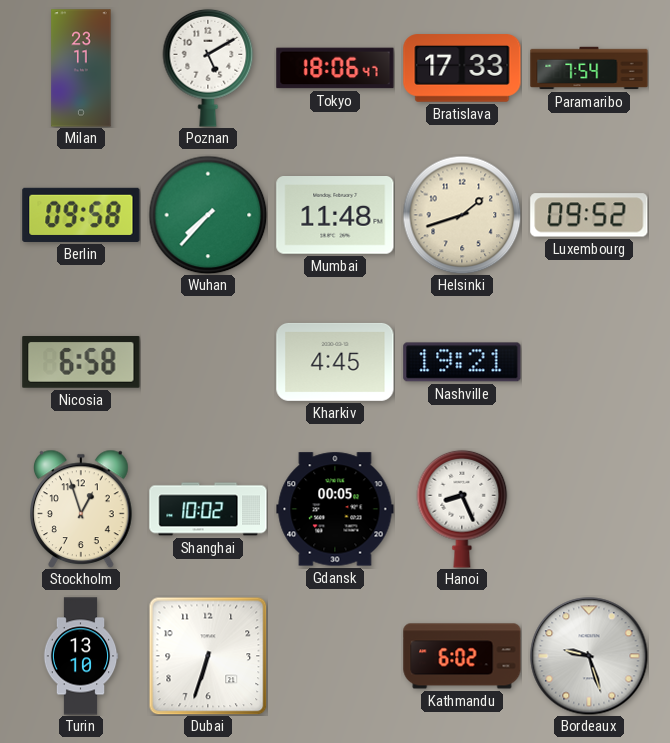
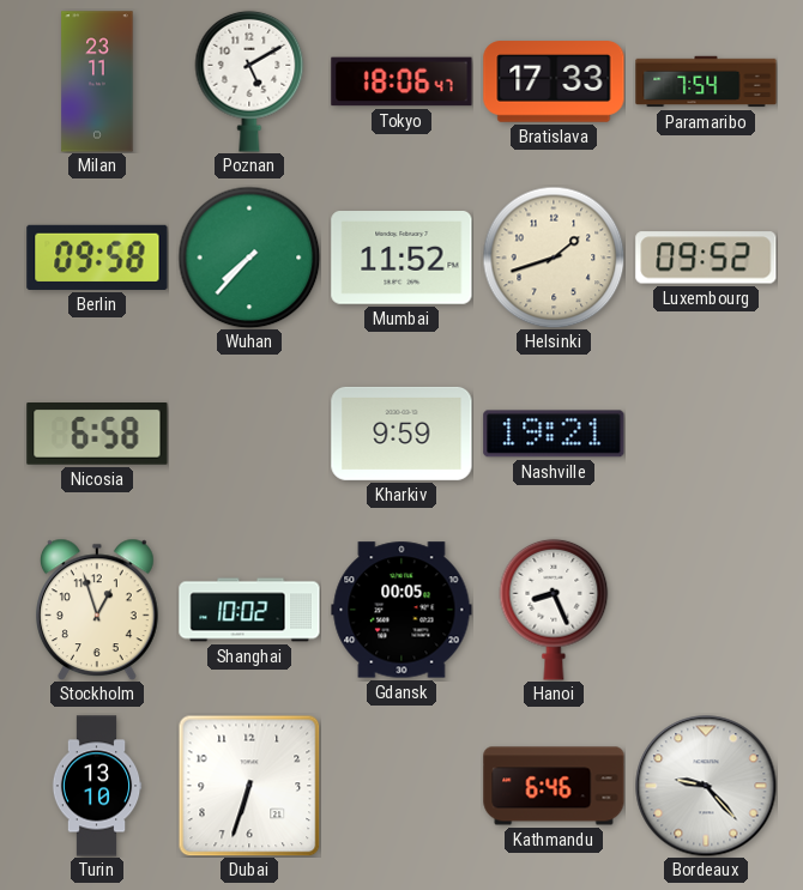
Mumbai: 11:48 -> 11:52
Kharkiv: 4:45 -> 9:59
Kathmandu: 6:02 -> 6:46
Bordeaux: 9:27 -> 9:23
